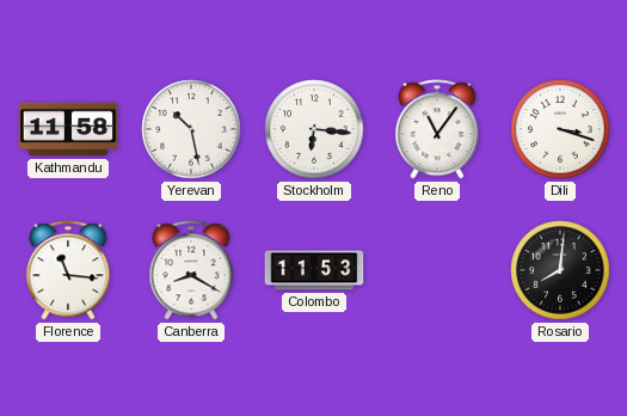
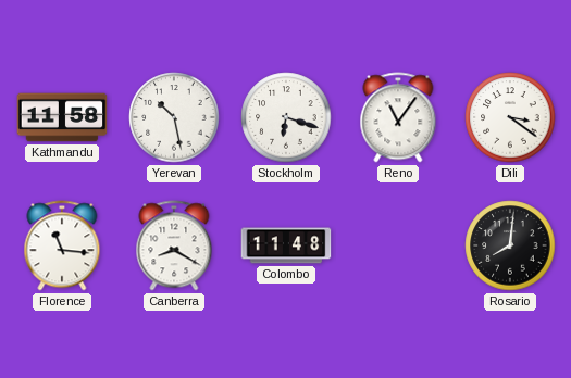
Stockholm: 6:16 -> 6:18
Dili: 3:18 -> 3:21
Colombo: 11:53 -> 11:48
